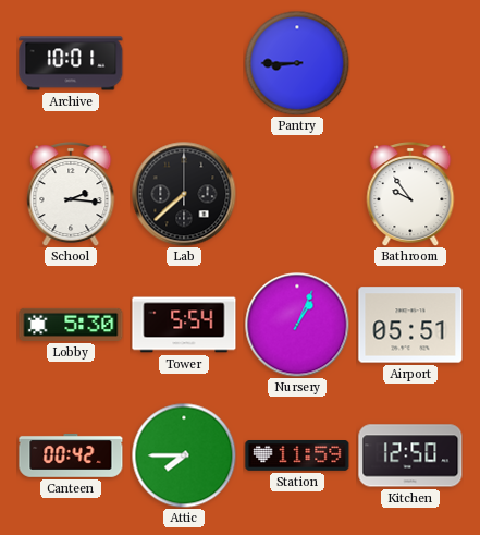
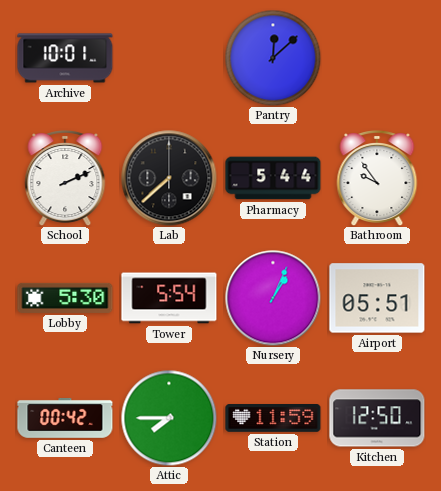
Pantry: 8:45 -> 12:08
School: 2:16 -> 2:11
Pharmacy: none -> 5:44
